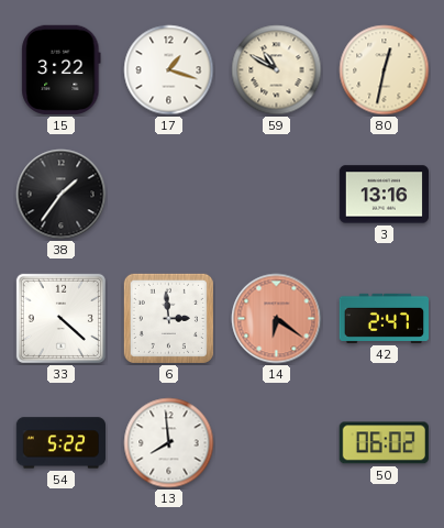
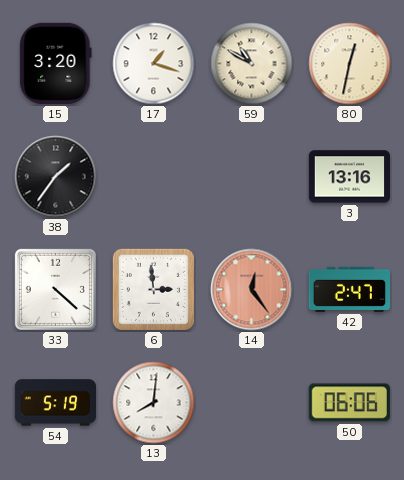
15: 3:22 -> 3:20
14: 6:21 -> 12:24
54: 5:22 -> 5:19
13: 7:59 -> 8:01
50: 06:02 -> 06:06
